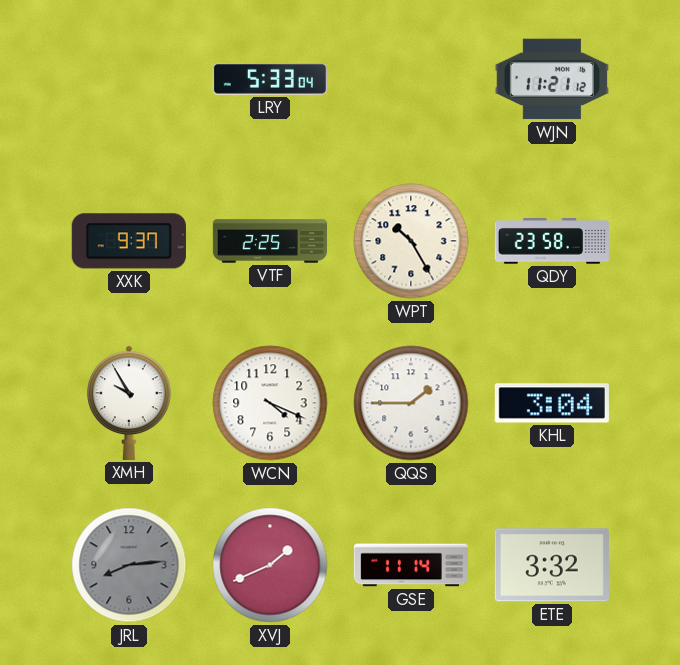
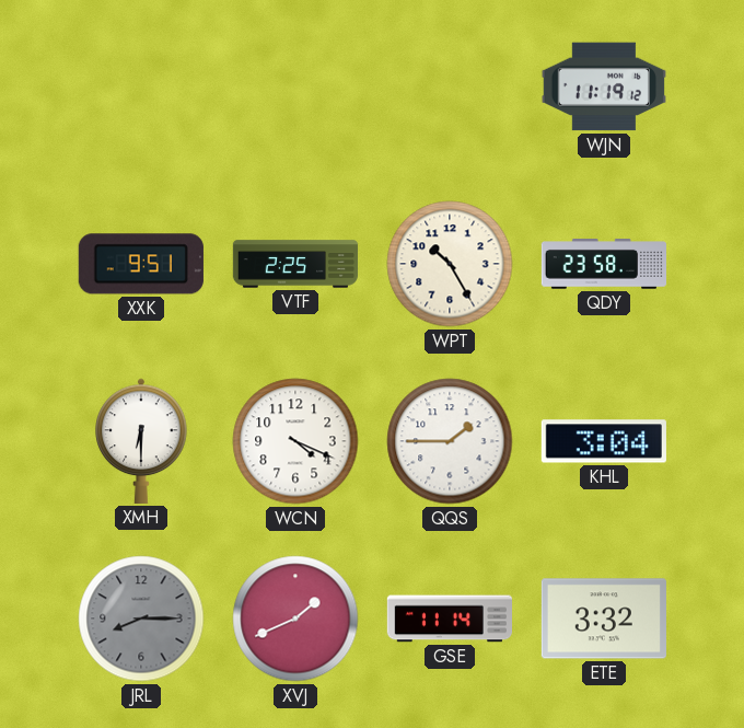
LRY: 5:33 -> none
WJN: 11:21 -> 11:19
XXK: 9:37 -> 9:51
XMH: 9:55 -> 6:30
JRL: 8:14 -> 8:15
